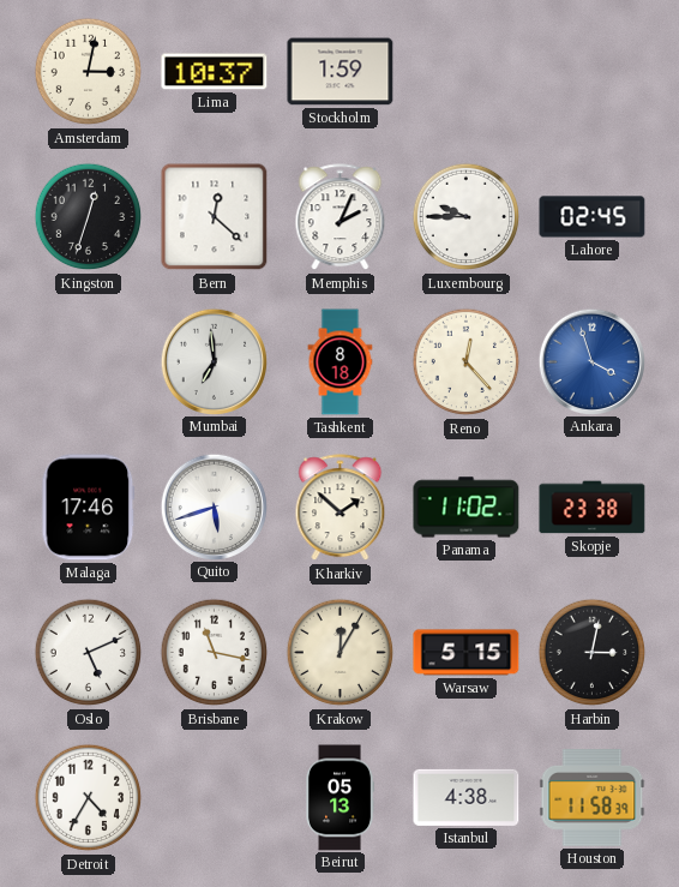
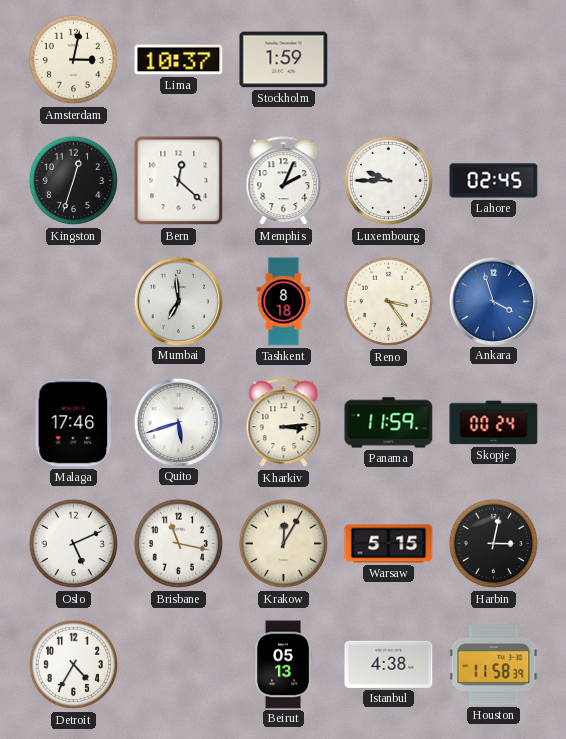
Reno: 12:23 -> 3:24
Kharkiv: 1:52 -> 3:14
Panama: 11:02 -> 11:59
Skopje: 23:38 -> 00:24
